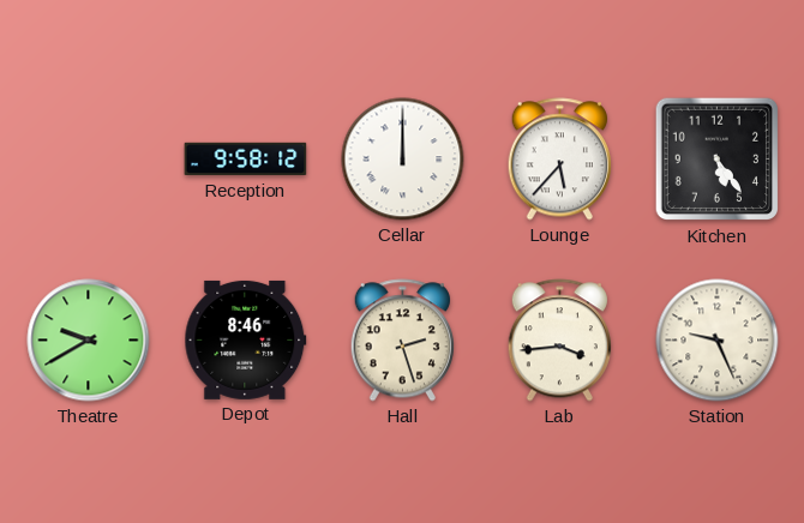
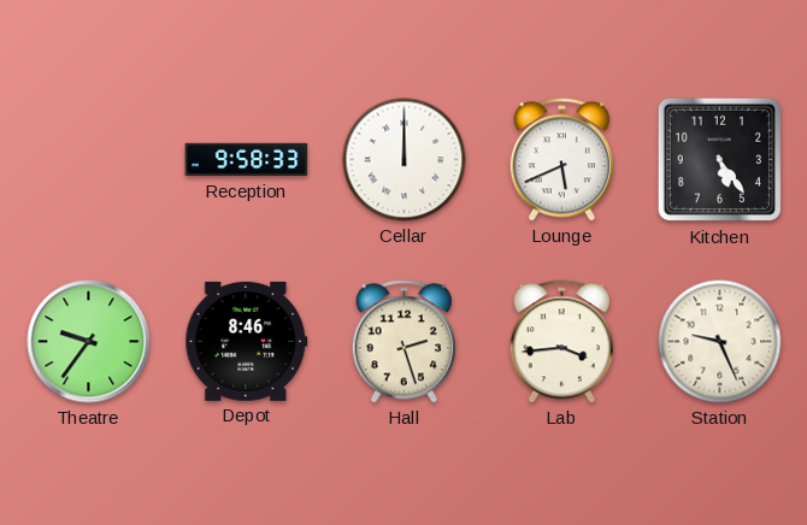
Reception: 9:58:12 -> 9:58:33
Lounge: 5:37 -> 5:41
Theatre: 9:40 -> 9:36
